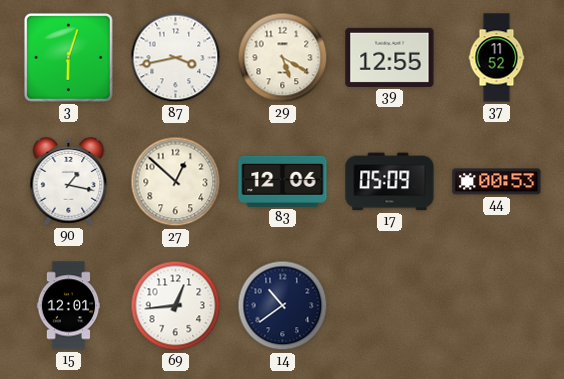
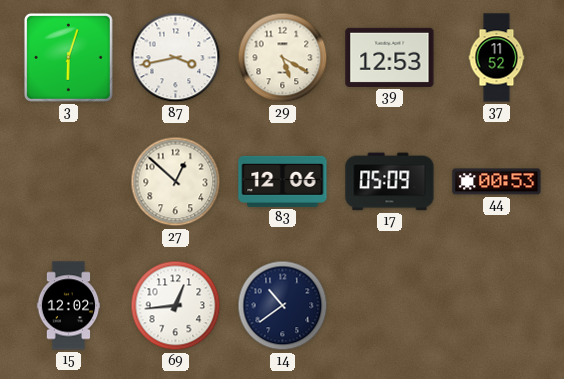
39: 12:55 -> 12:53
90: 1:17 -> none
15: 12:01 -> 12:02
